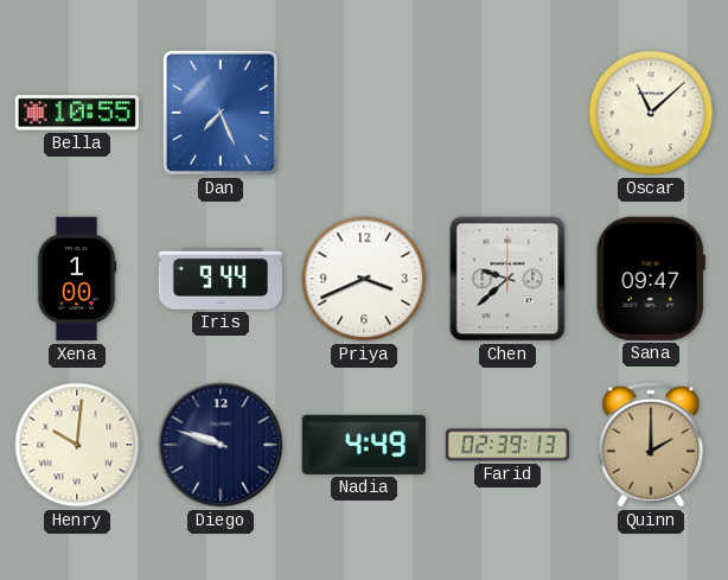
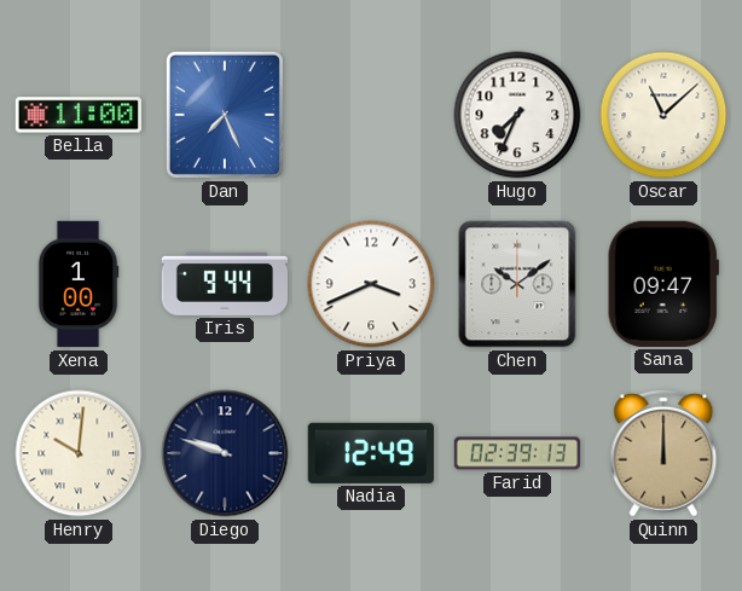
Bella: 10:55 -> 11:00
Hugo: none -> 7:34
Chen: 9:38 -> 10:09
Nadia: 4:49 -> 12:49
Quinn: 2:00 -> 12:00
